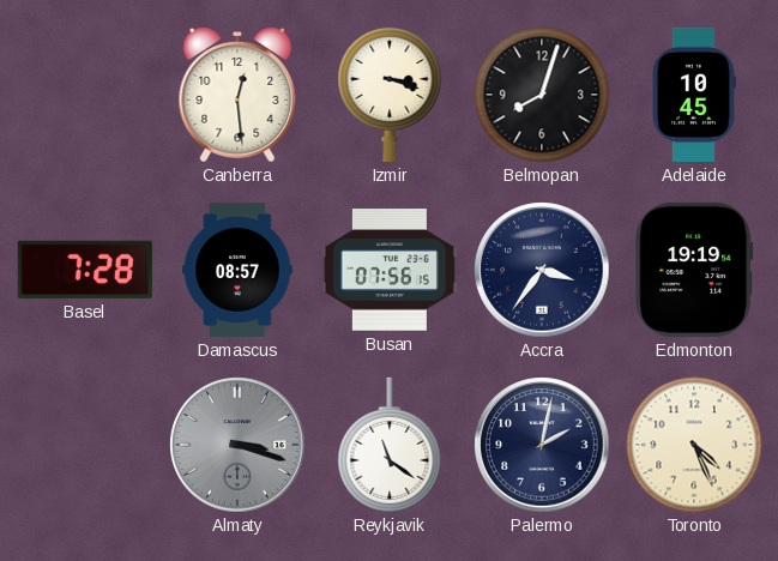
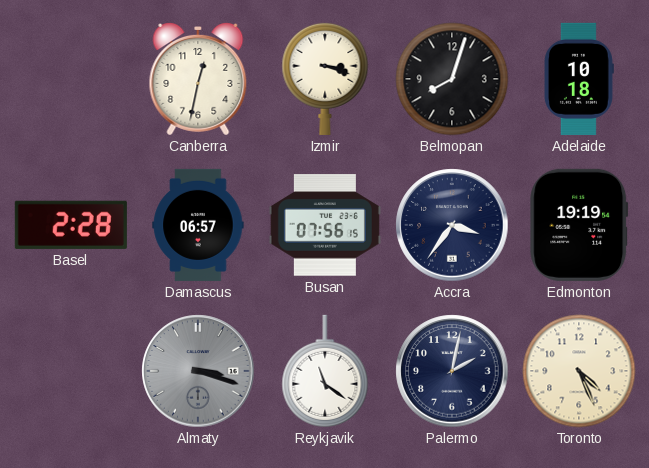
Canberra: 12:29 -> 12:32
Adelaide: 10:45 -> 10:18
Basel: 7:28 -> 2:28
Damascus: 08:57 -> 06:57
